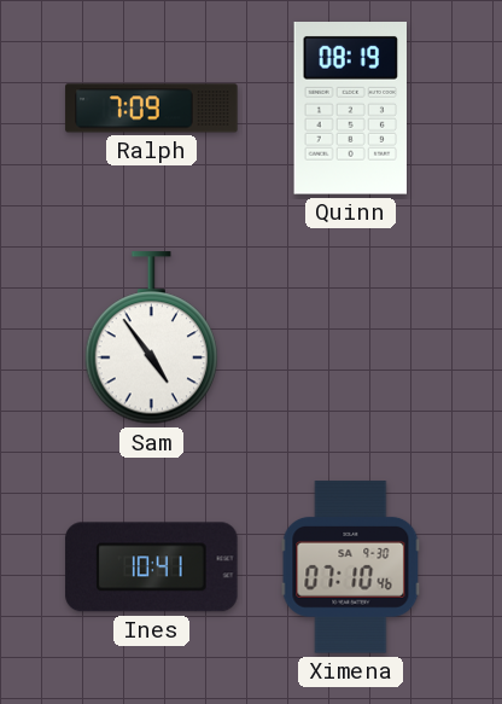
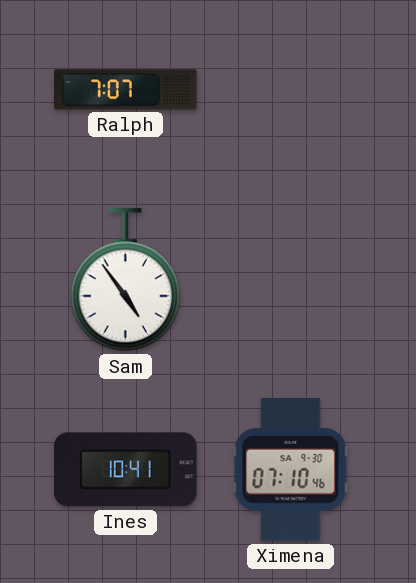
Ralph: 7:09 -> 7:07
Quinn: 08:19 -> none
